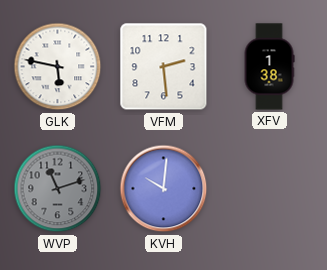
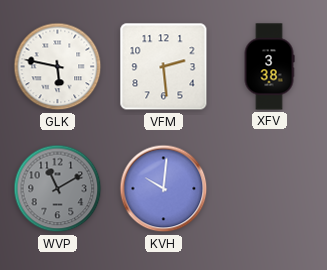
XFV: 1:38 -> 3:38
WVP: 11:12 -> 11:10
